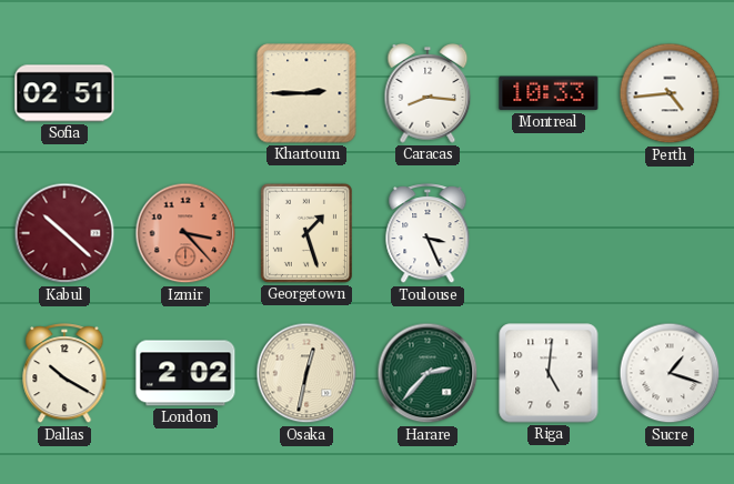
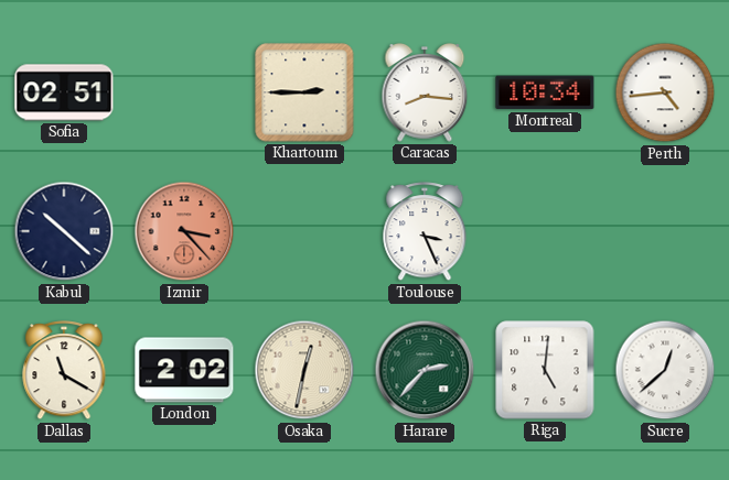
Montreal: 10:33 -> 10:34
Kabul dial: burgundy -> navy
Georgetown: 1:27 -> none
Dallas: 10:20 -> 11:20
Sucre: 1:18 -> 12:38
